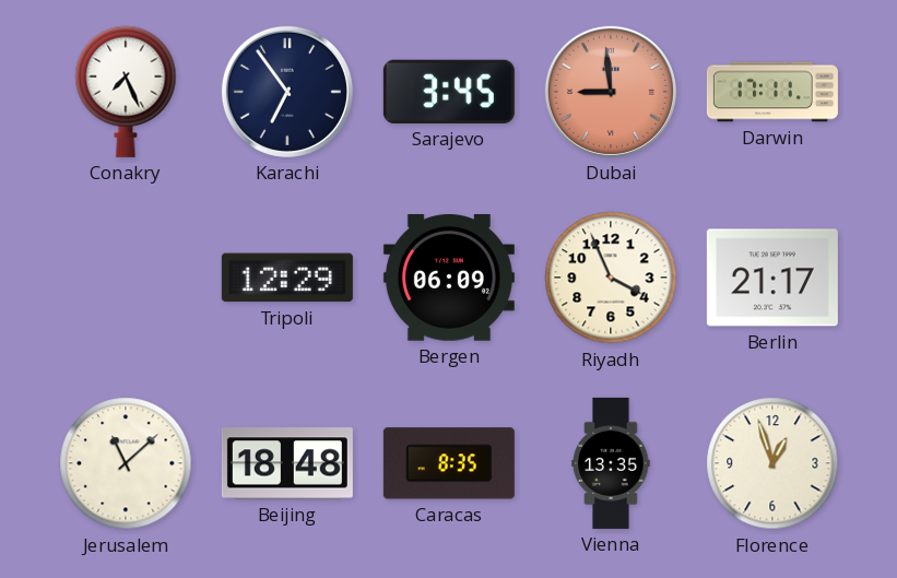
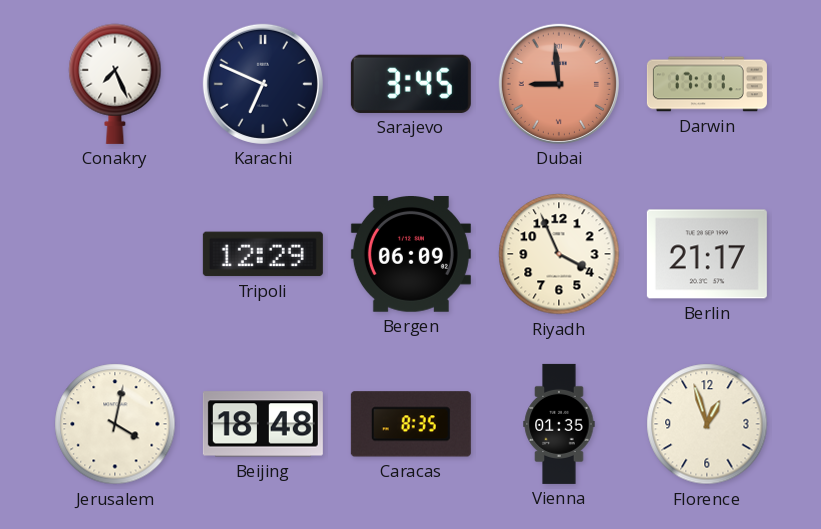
Karachi: 6:54 -> 6:49
Jerusalem: 11:08 -> 4:02
Vienna: 13:35 -> 01:35
